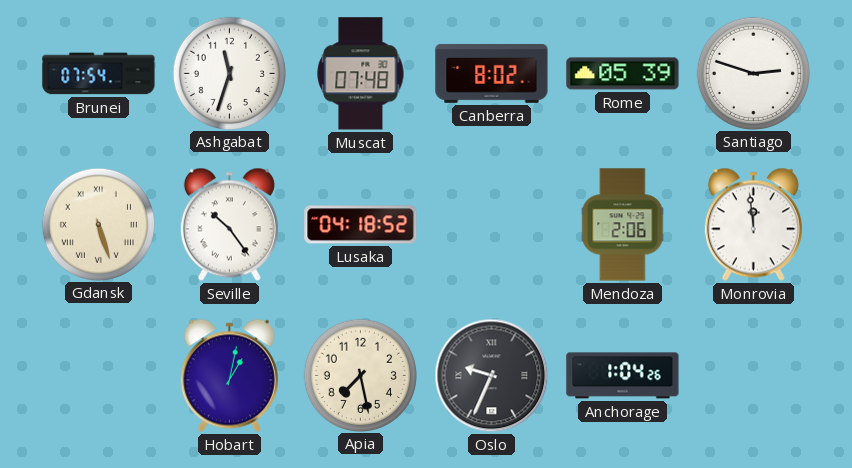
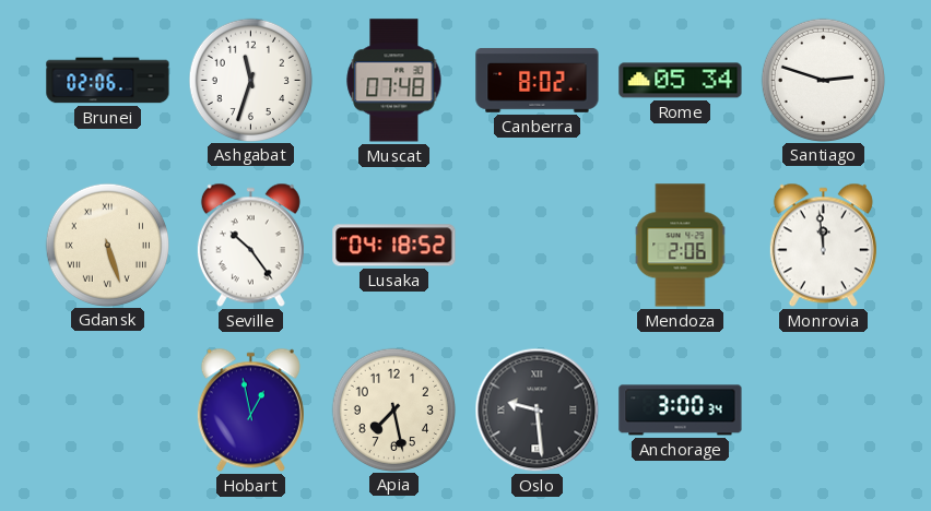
Brunei: 07:54 -> 02:06
Rome: 05:39 -> 05:34
Hobart: 1:02 -> 12:58
Oslo: 9:34 -> 9:29
Anchorage: 1:04 -> 3:00
